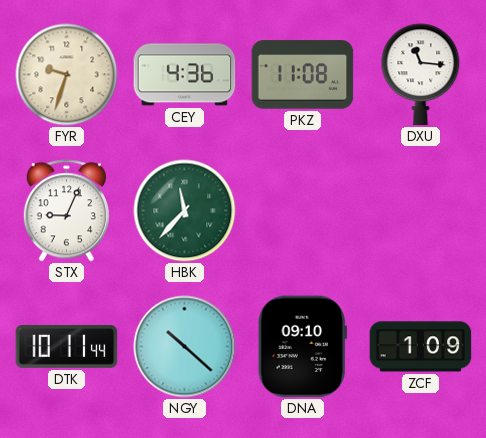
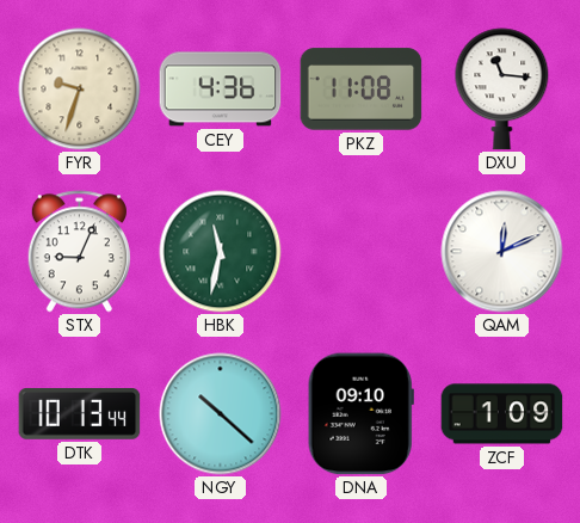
HBK: 11:37 -> 11:32
QAM: none -> 12:11
DTK: 10:11 -> 10:13
